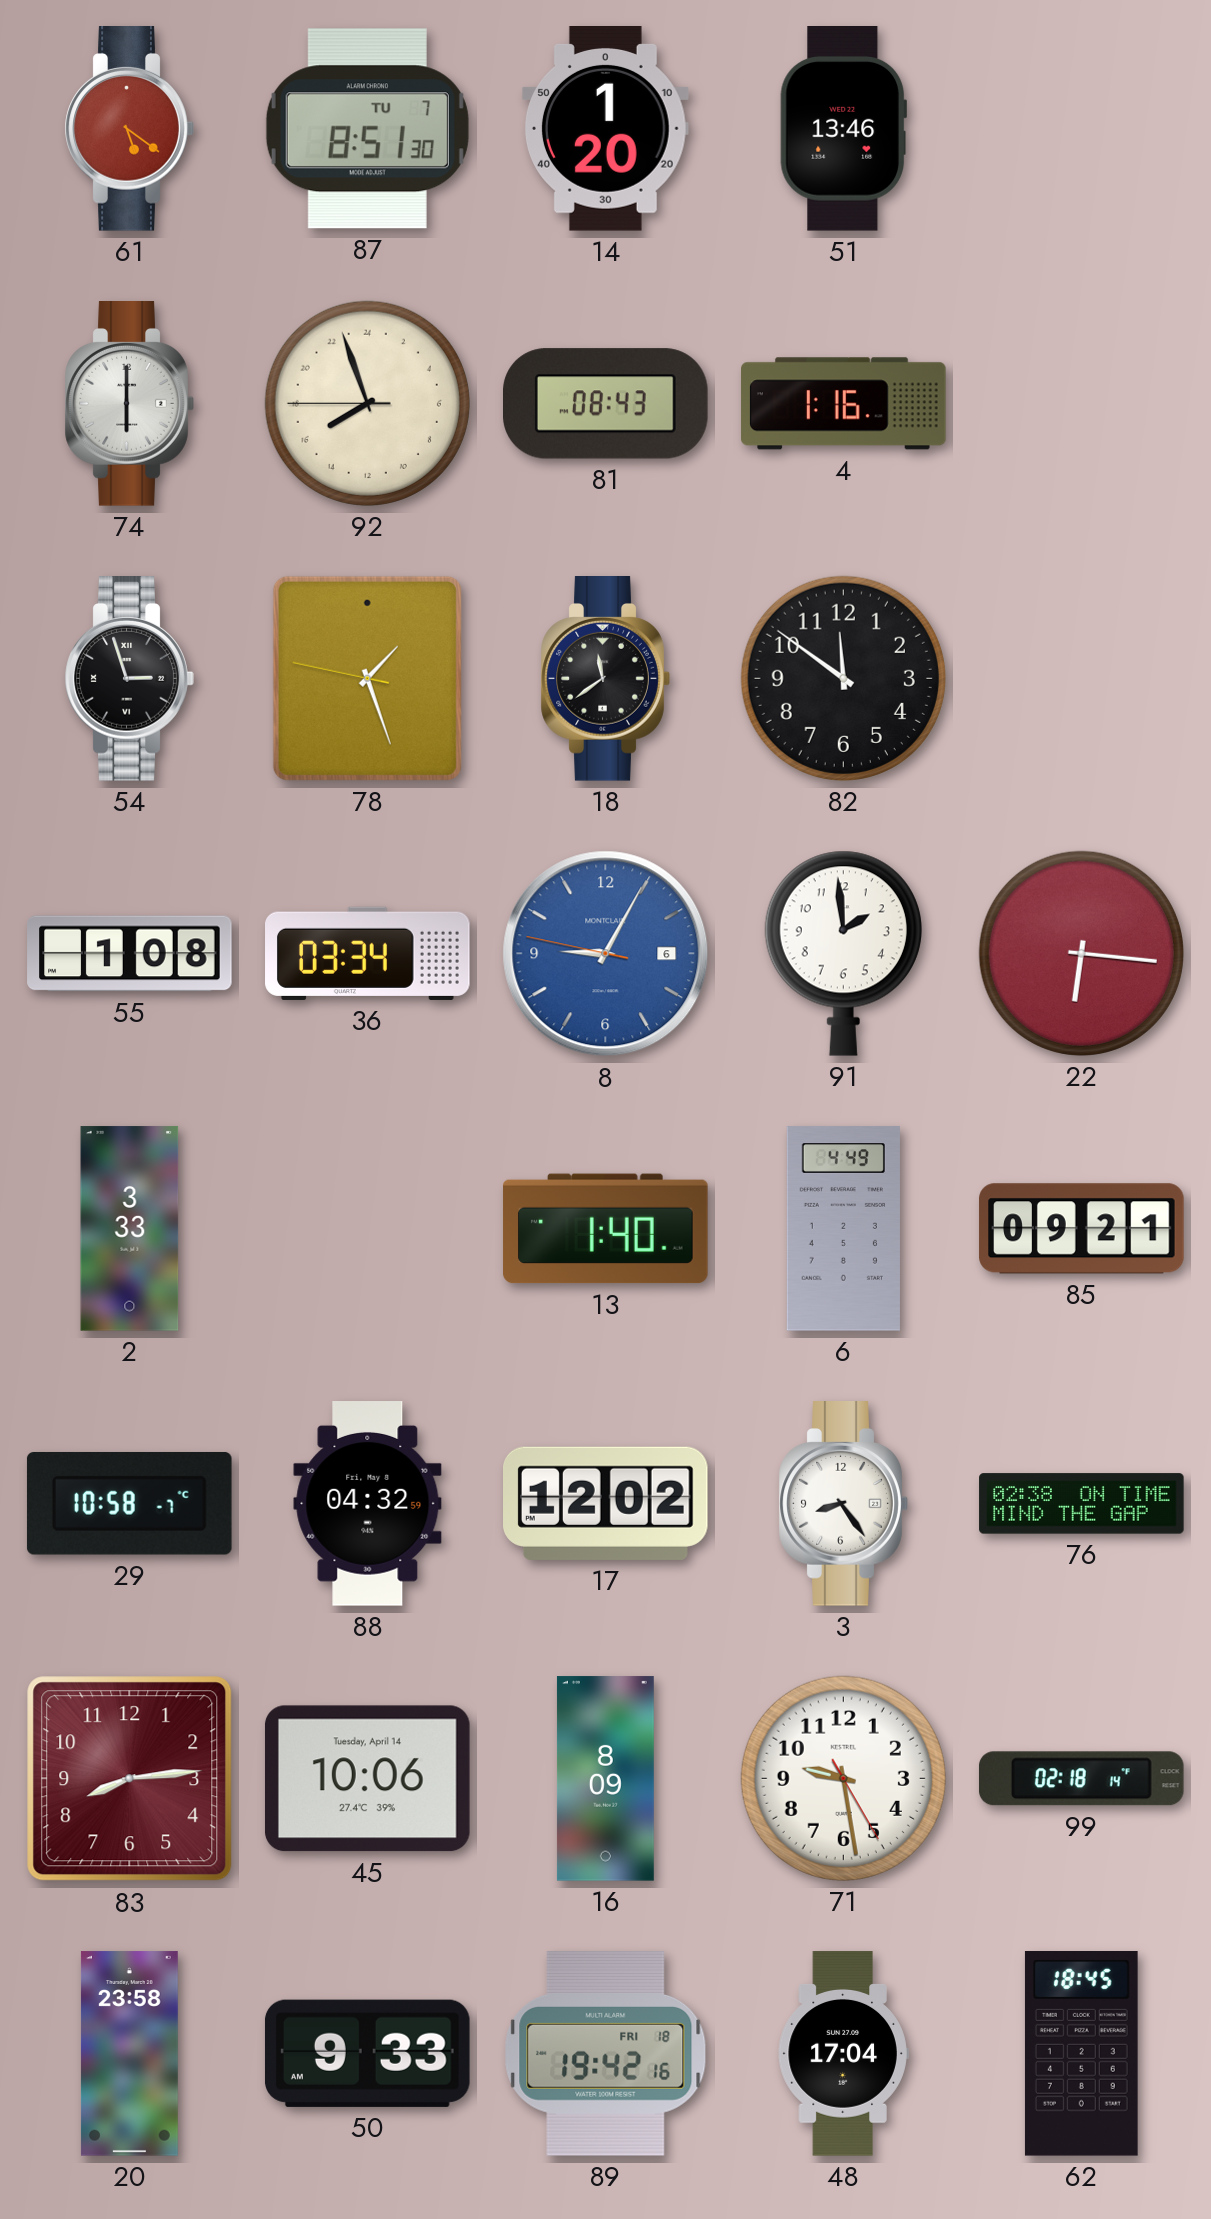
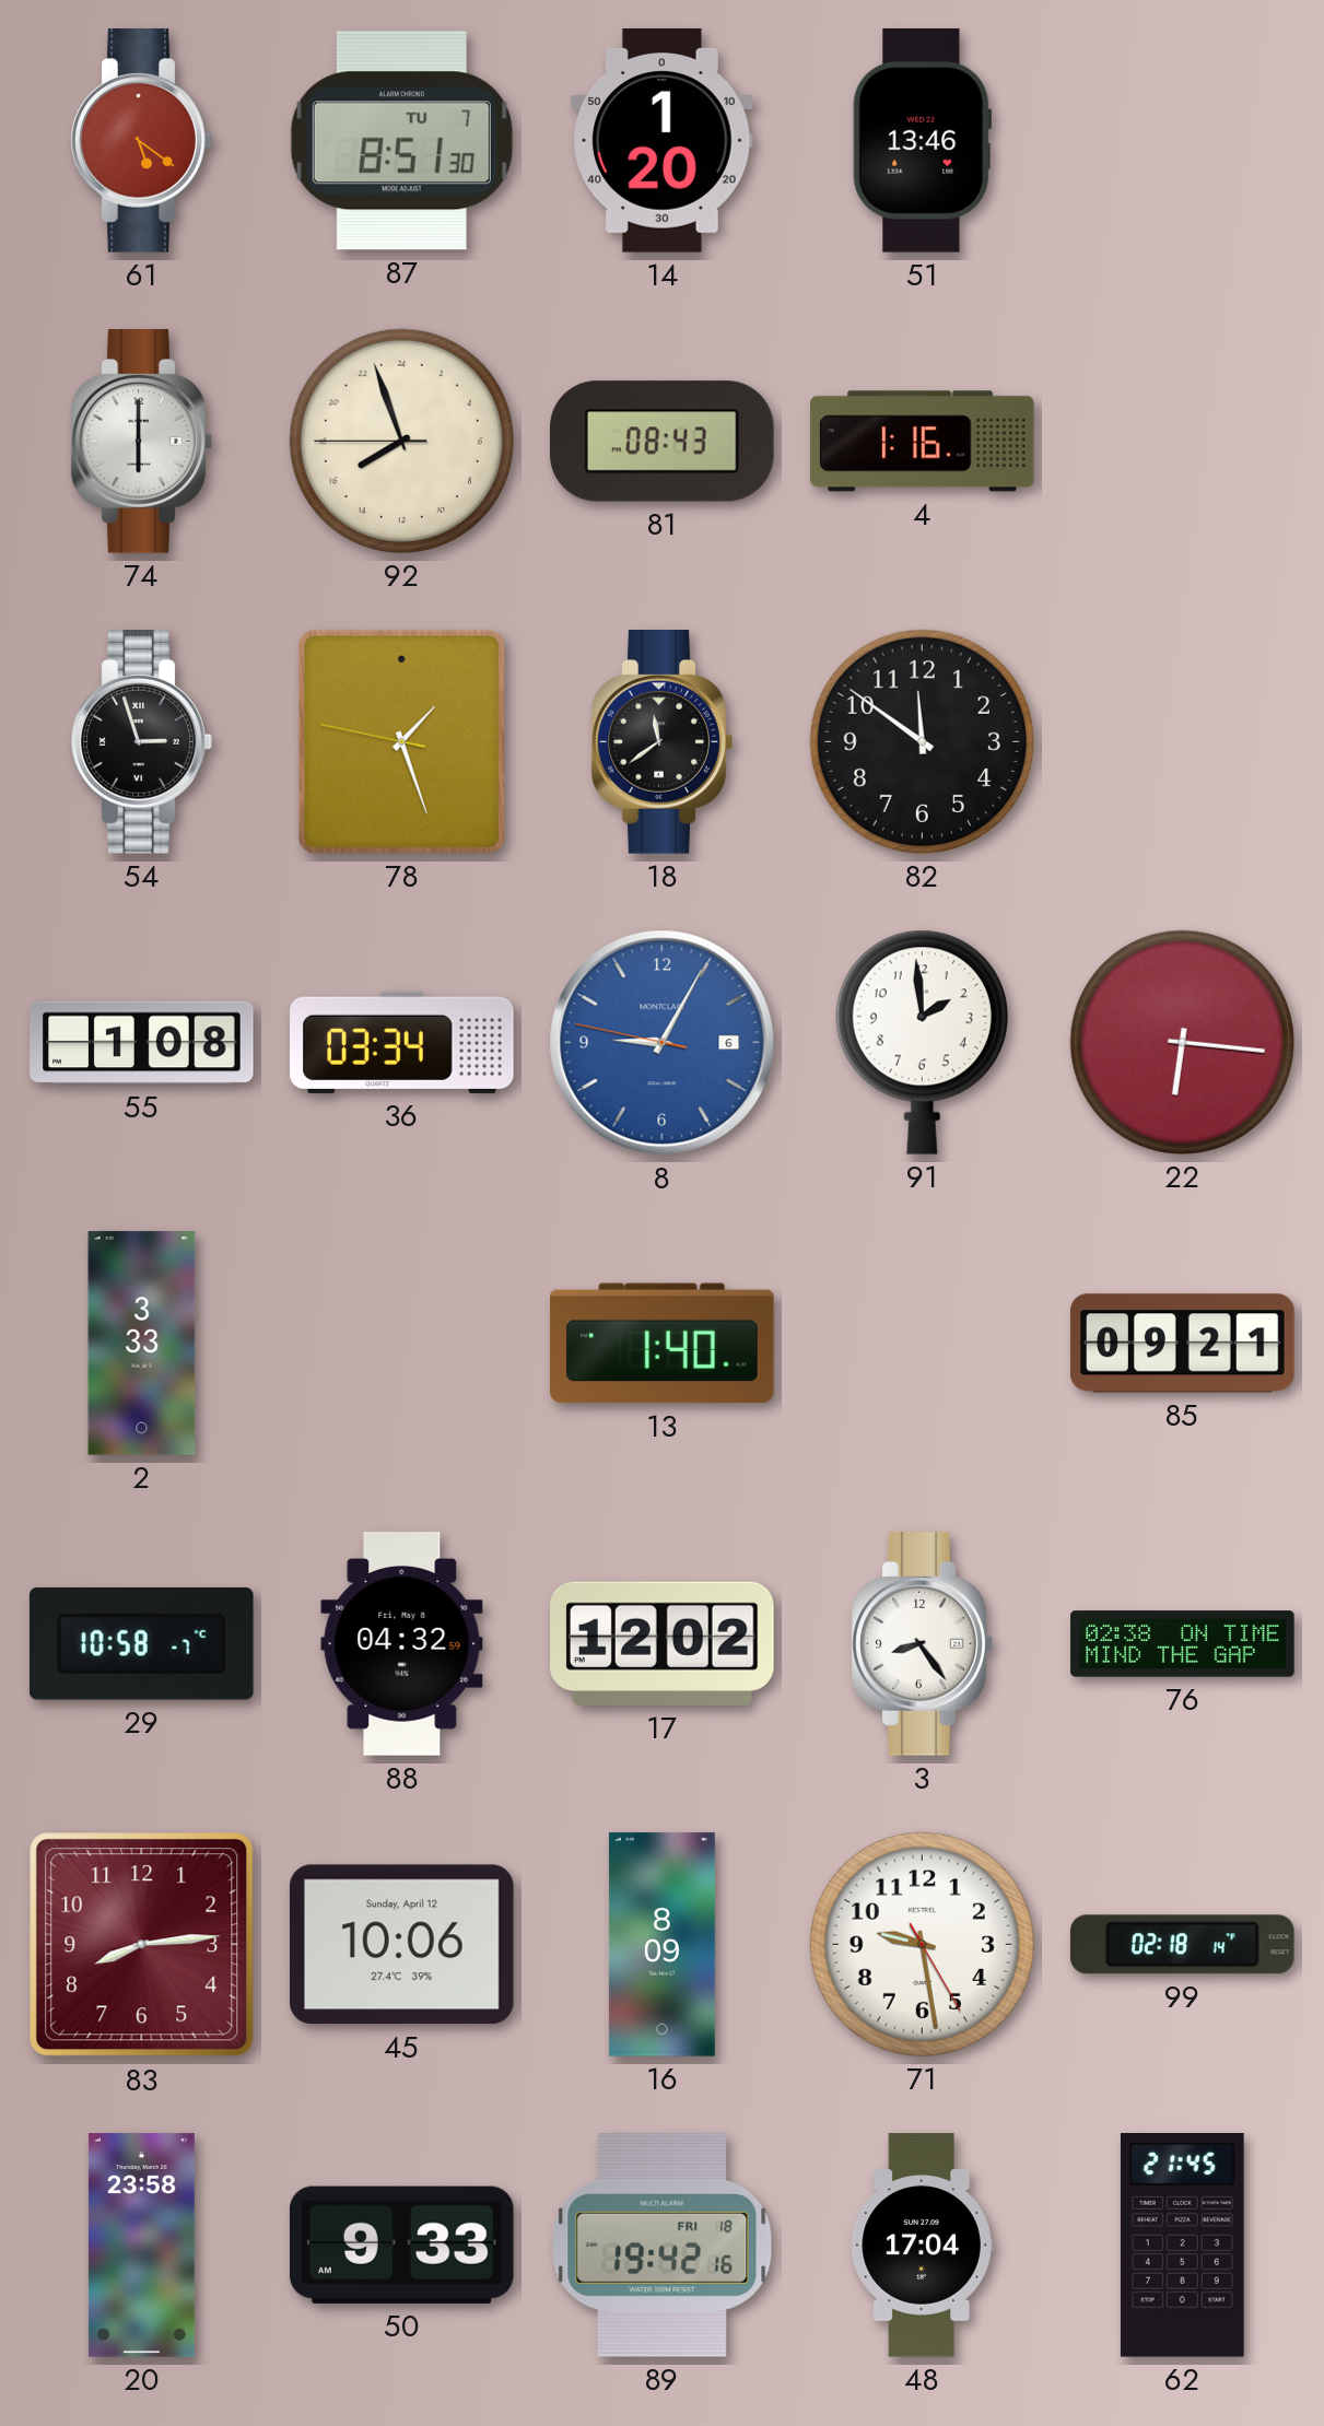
6: 4:49 -> none
45 date: Tuesday, April 14 -> Sunday, April 12
62: 18:45 -> 21:45
